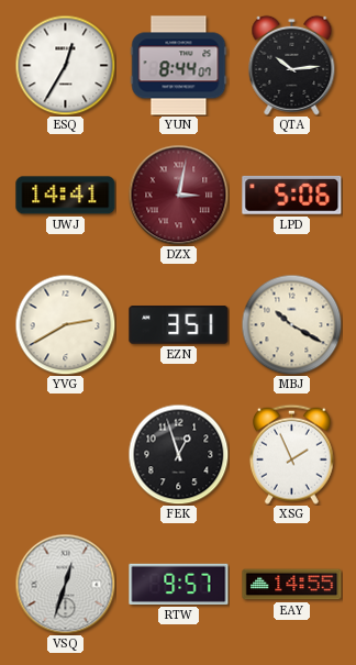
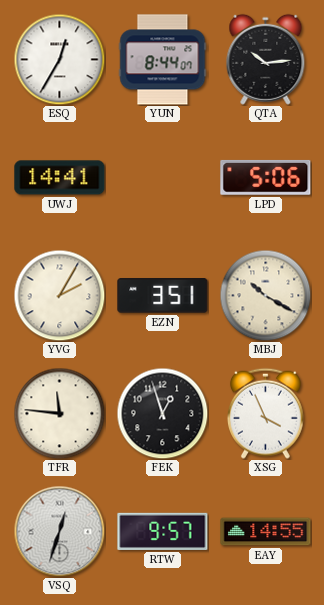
DZX: 3:02 -> none
YVG: 2:40 -> 2:05
TFR: none -> 11:46
XSG: 1:56 -> 3:56
